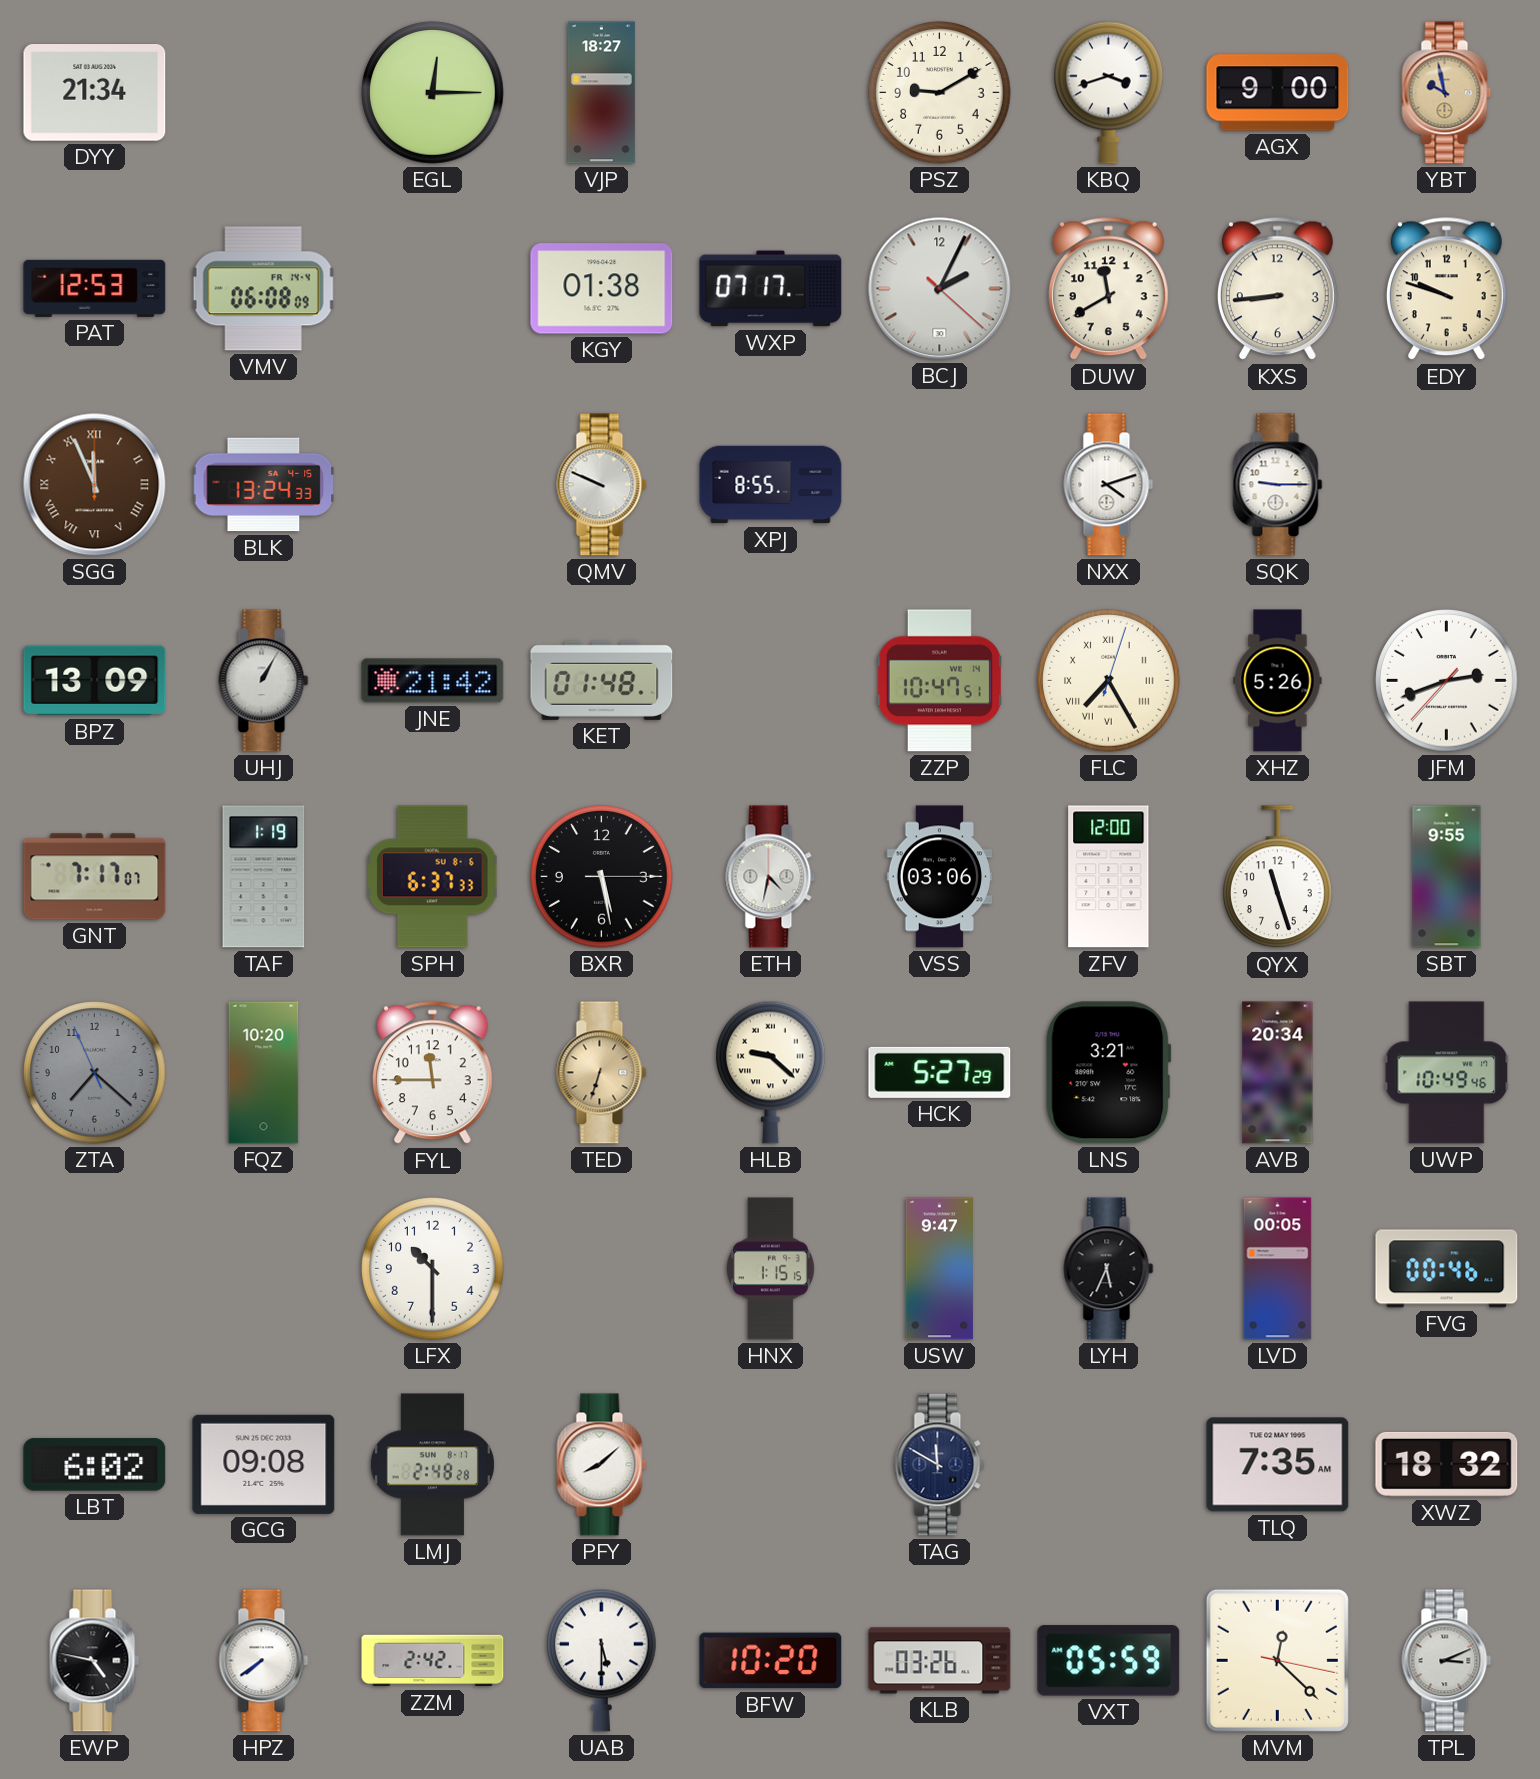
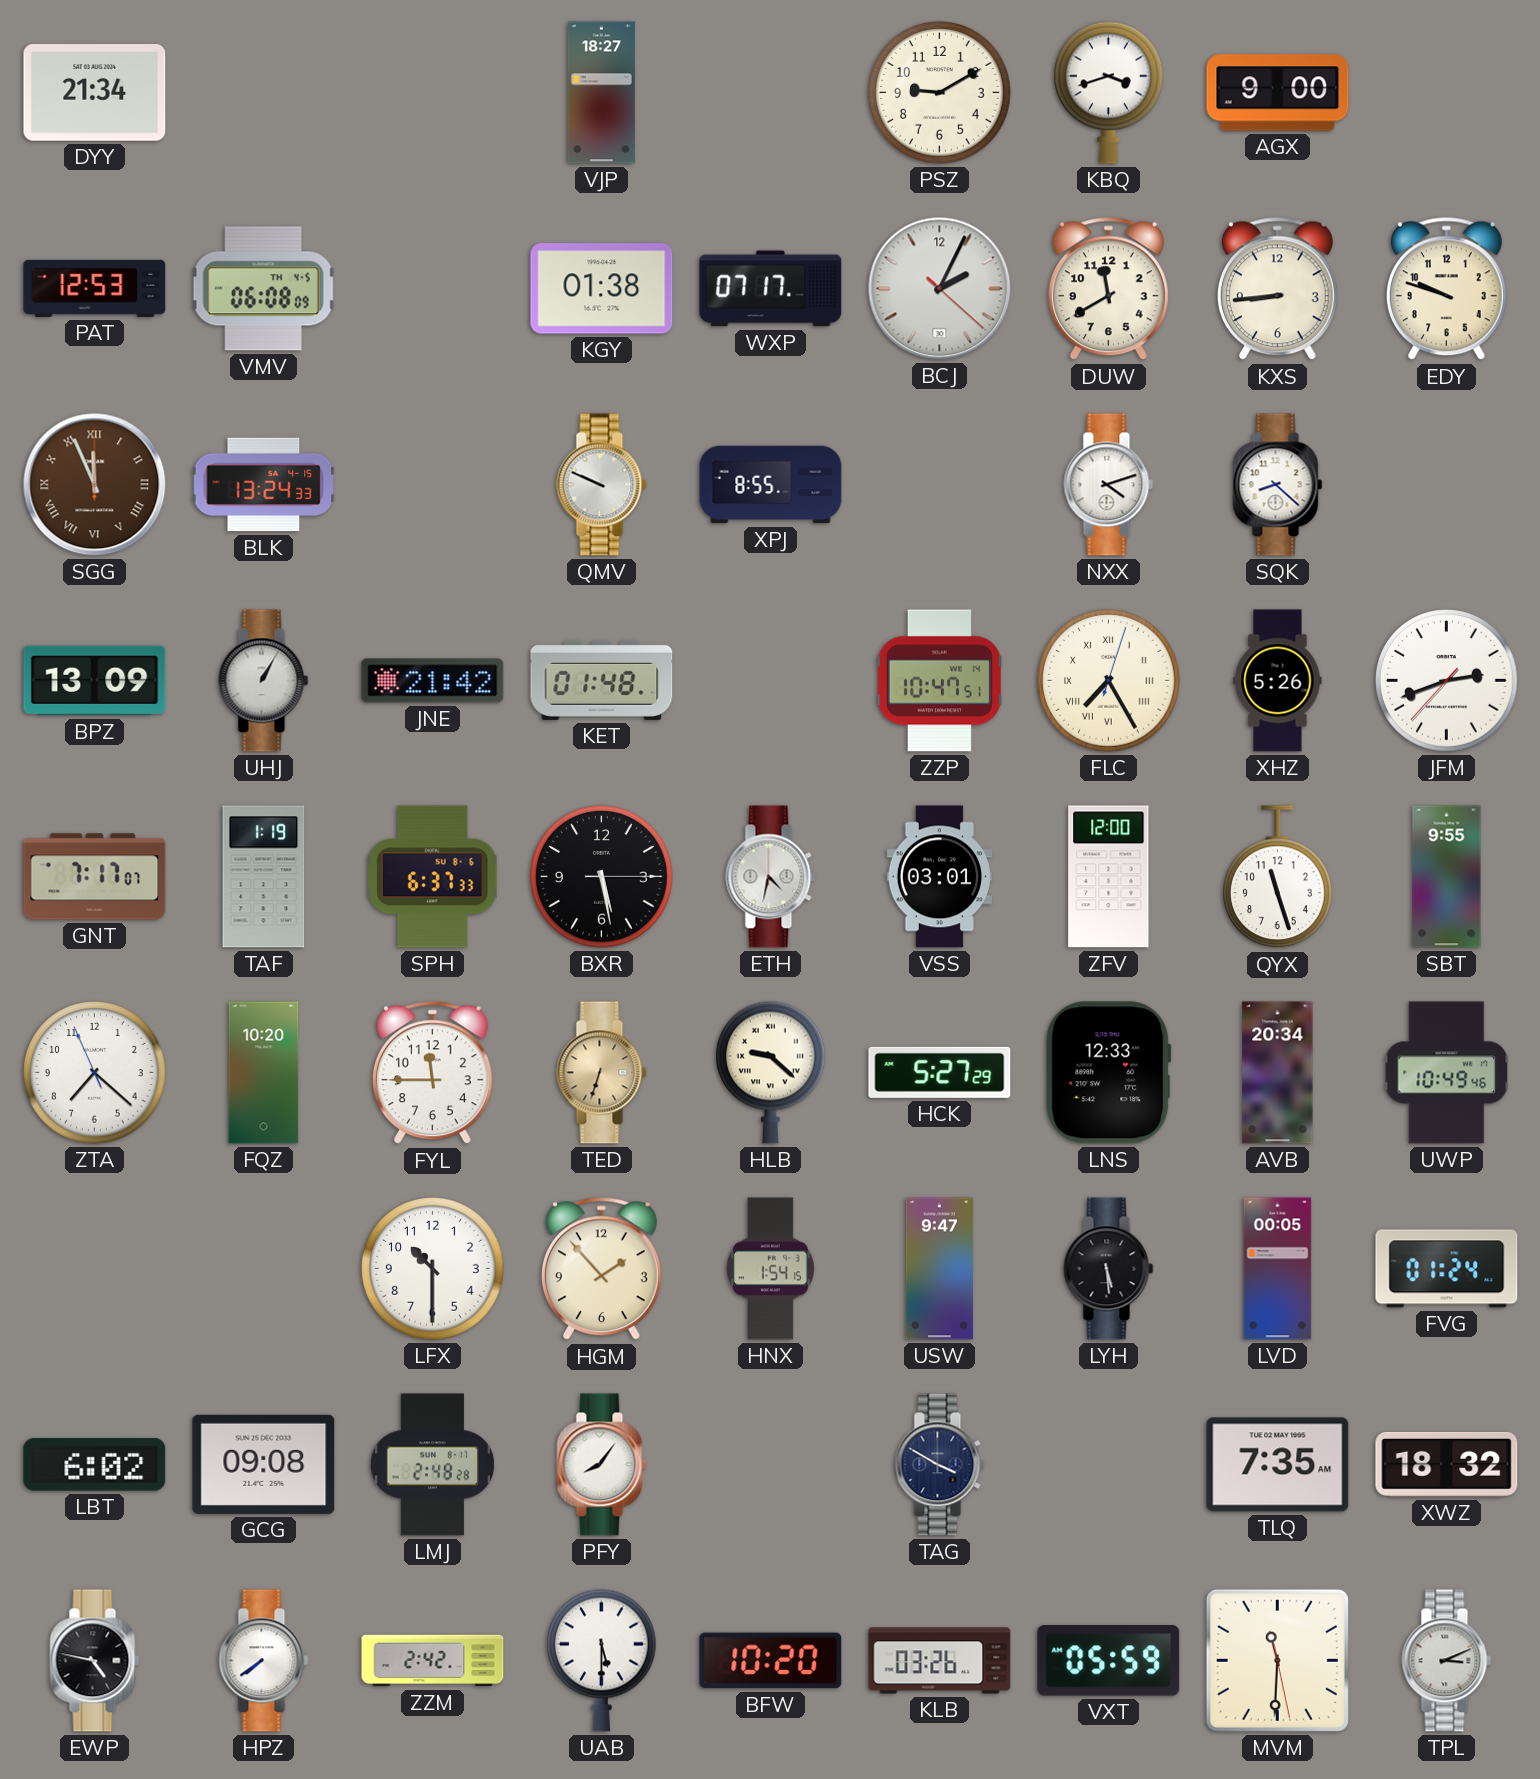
EGL: 12:15 -> none
YBT: 9:58 -> none
VMV date: FR 14-4 -> TH 4-5
SQK: 9:15 -> 8:22
VSS: 03:06 -> 03:01
ZTA dial: grey -> white
LNS: 3:21 -> 12:33
HGM: none -> 1:53
HNX: 1:15 -> 1:54
LYH: 5:34 -> 5:29
FVG: 00:46 -> 01:24
PFY: 8:08 -> 8:06
TAG: 11:50 -> 3:50
MVM: 12:22 -> 11:30
